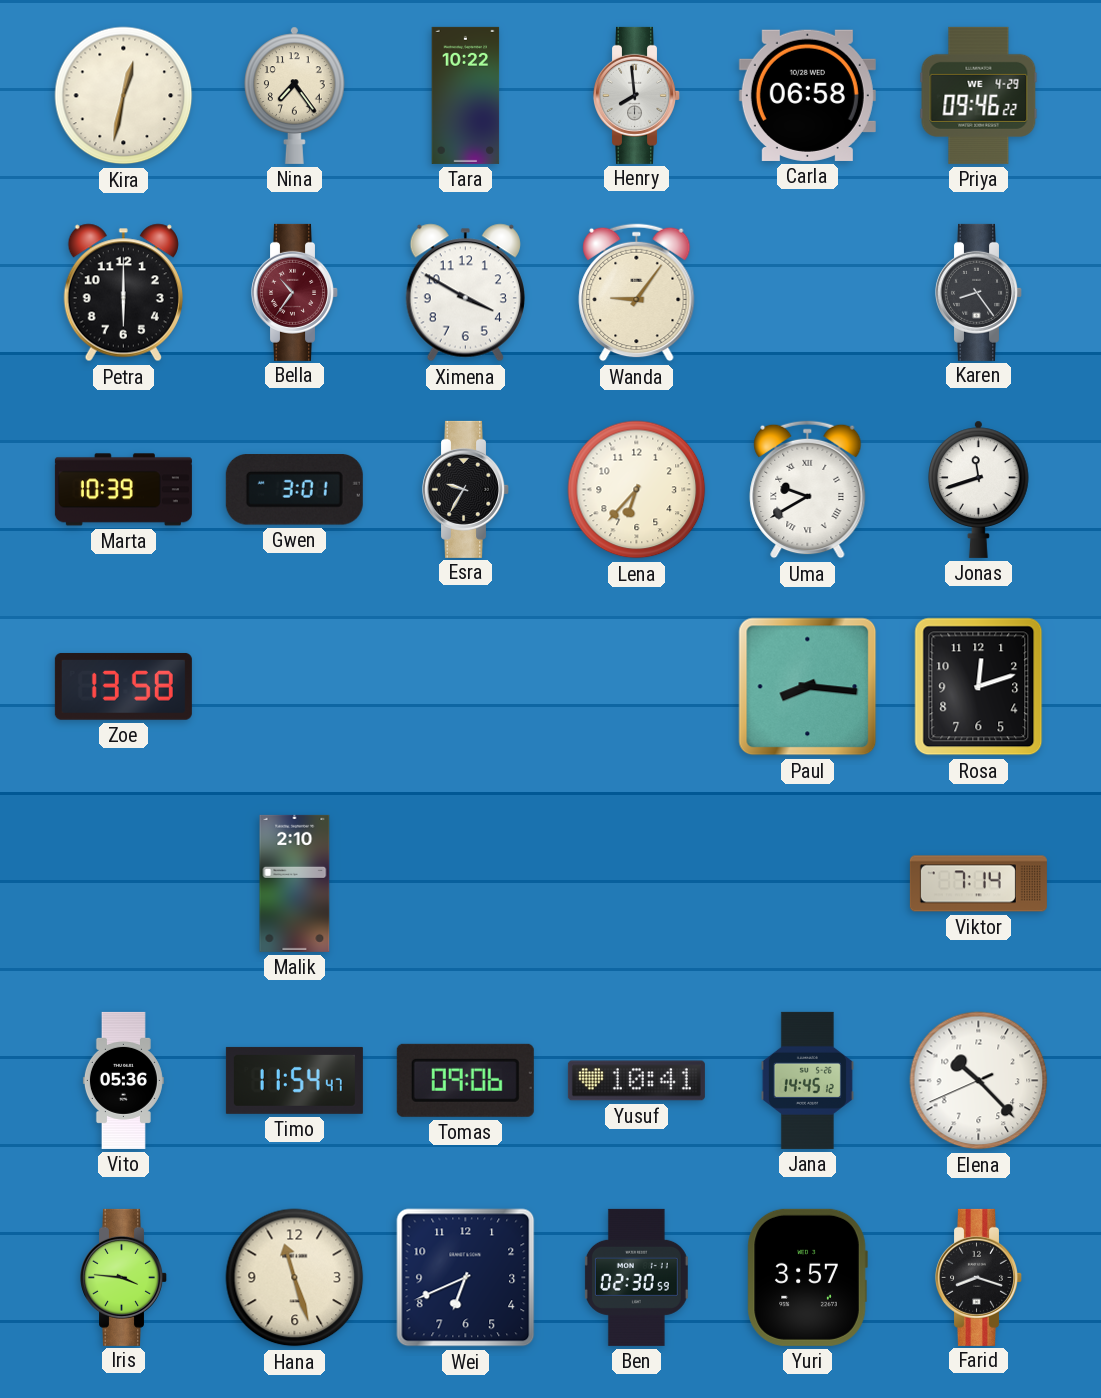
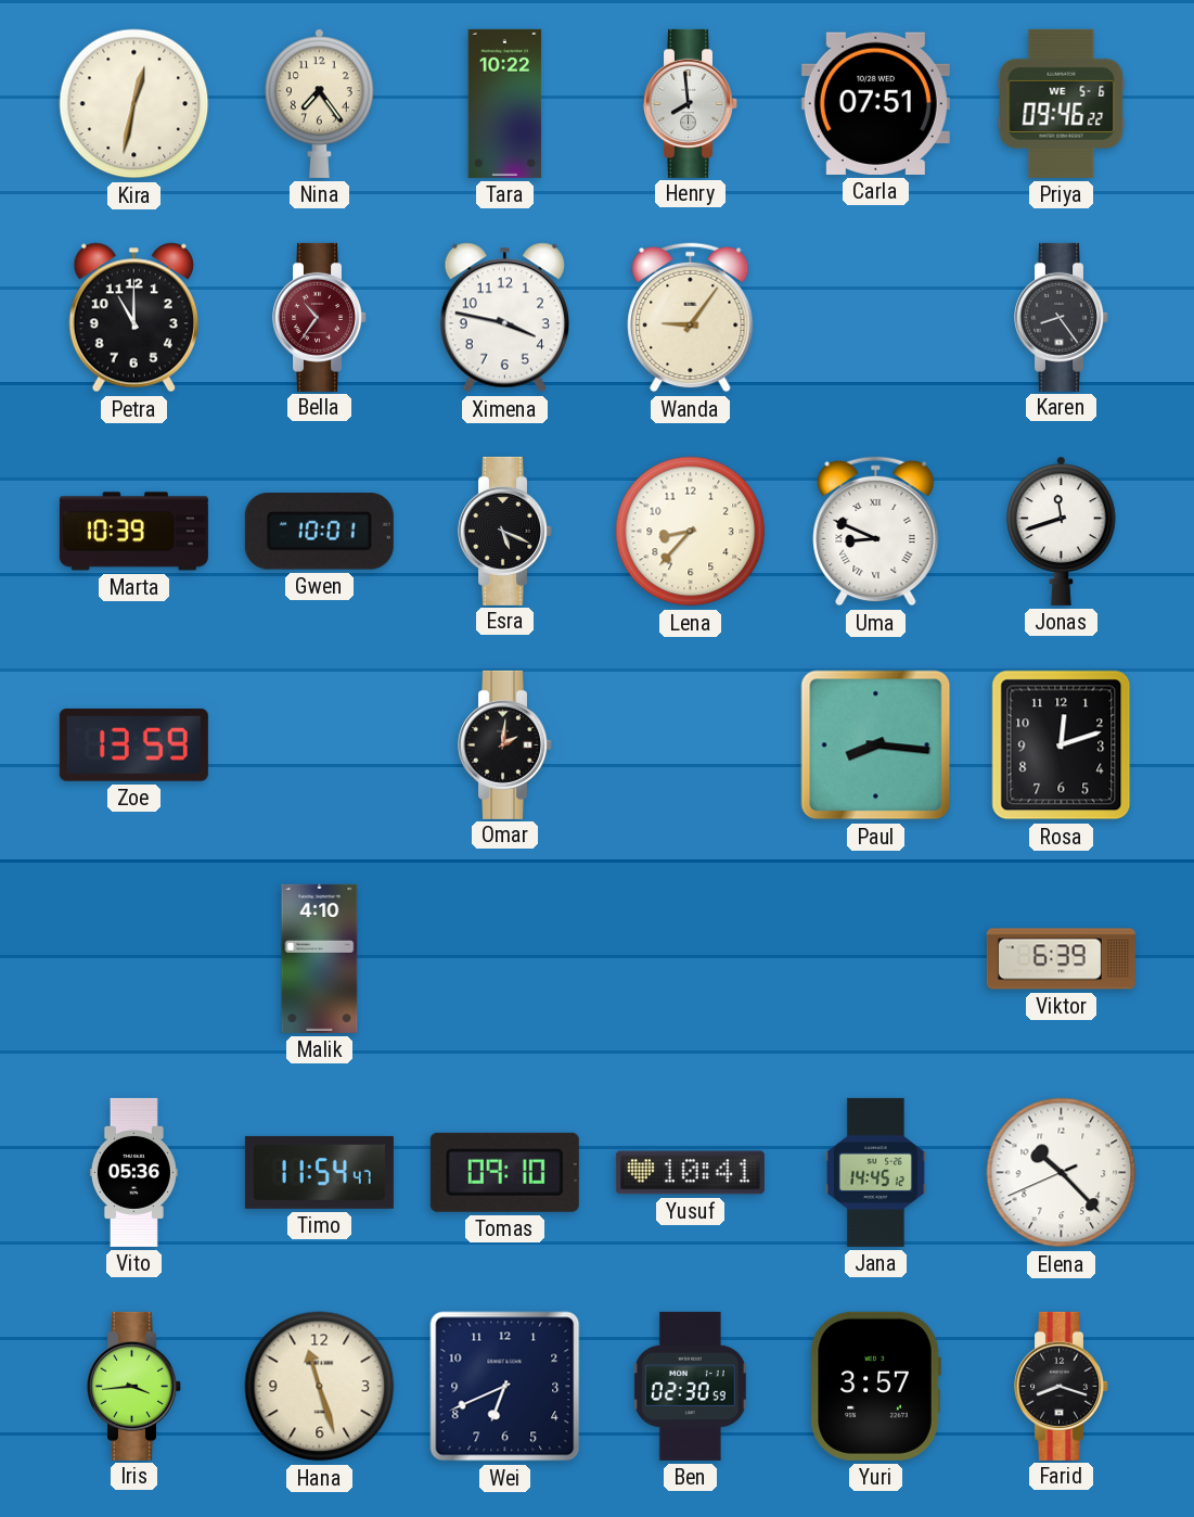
Carla: 06:58 -> 07:51
Priya date: WE 4-29 -> WE 5-6
Petra: 6:00 -> 11:00
Ximena: 3:50 -> 3:47
Gwen: 3:01 -> 10:01
Esra: 9:35 -> 5:19
Lena: 6:37 -> 8:37
Uma: 9:40 -> 8:49
Zoe: 13:58 -> 13:59
Omar: none -> 2:01
Malik: 2:10 -> 4:10
Viktor: 7:14 -> 6:39
Tomas: 09:06 -> 09:10
Iris: 3:46 -> 3:44
